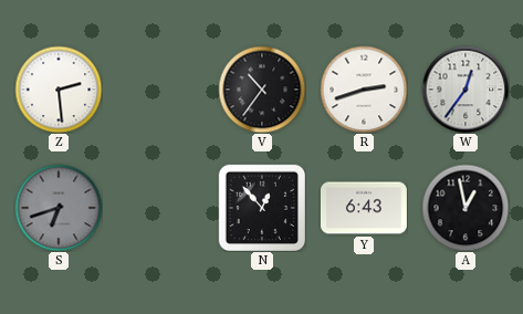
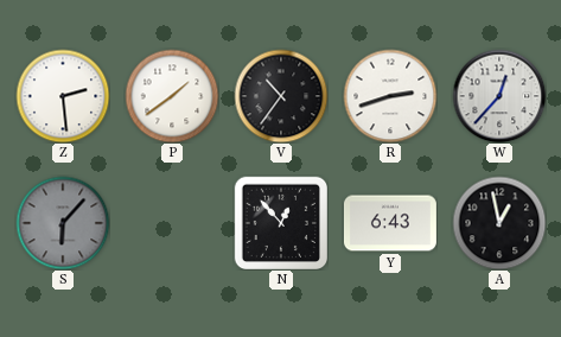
P: none -> 1:39
W: 12:36 -> 12:37
S: 6:42 -> 6:07
